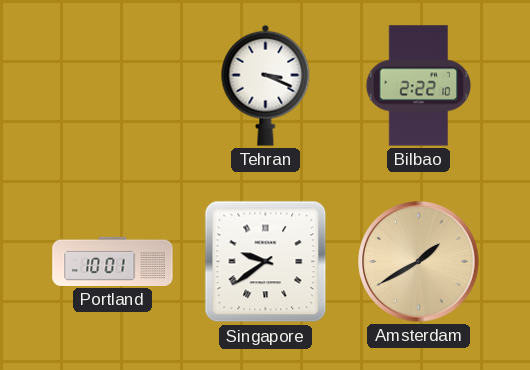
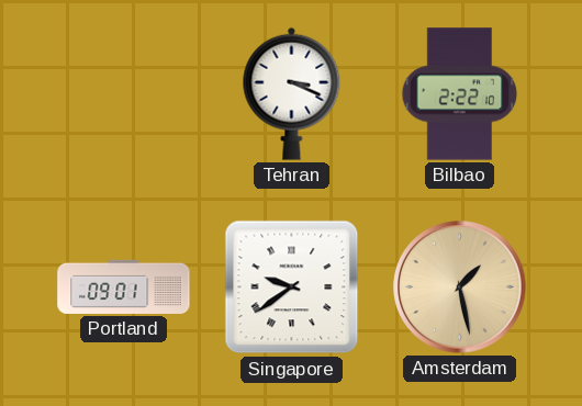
Portland: 10:01 -> 09:01
Amsterdam: 1:40 -> 1:28
